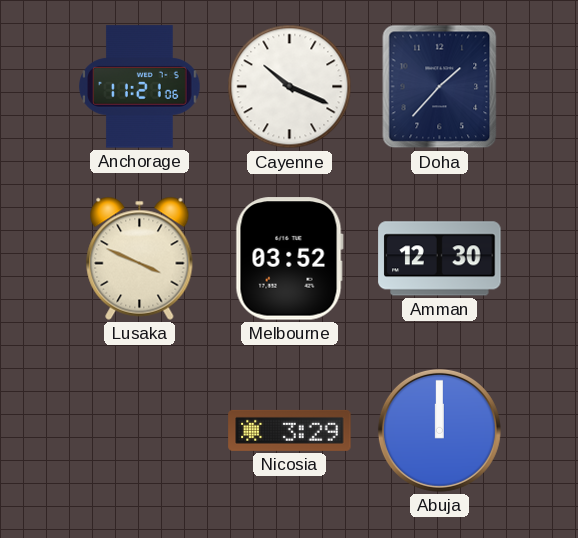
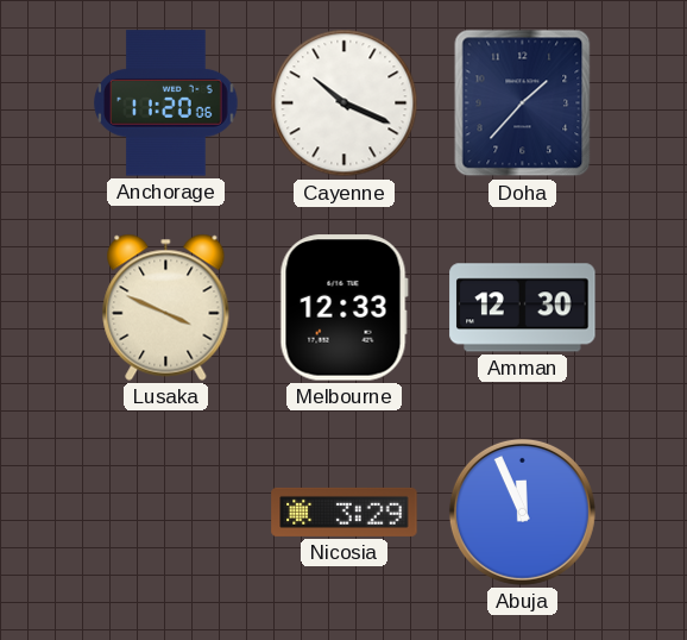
Anchorage: 11:21 -> 11:20
Melbourne: 03:52 -> 12:33
Abuja: 12:00 -> 11:56
